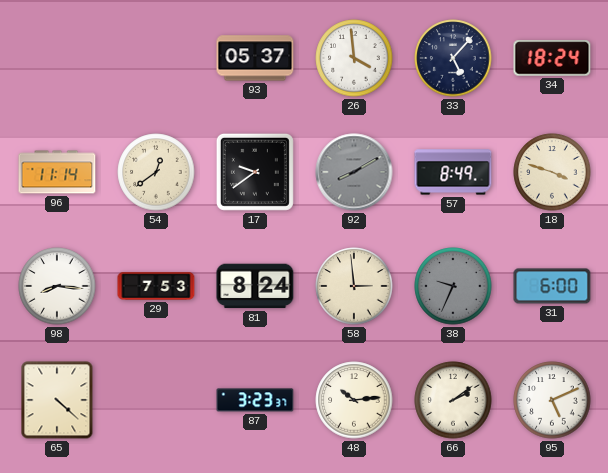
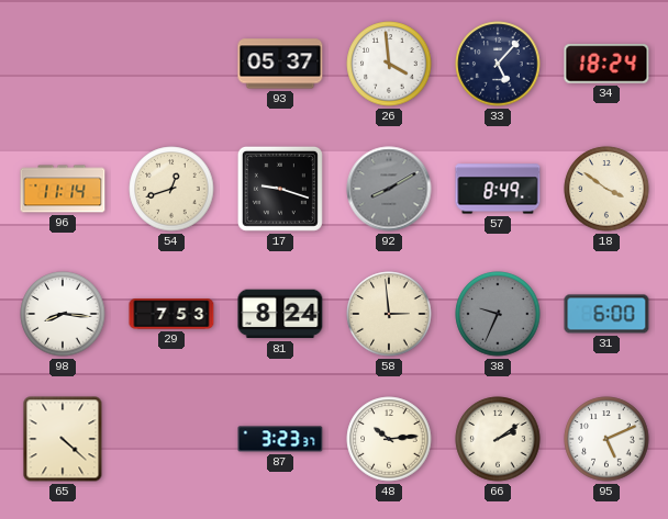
54: 12:39 -> 12:42
17: 9:39 -> 9:18
18: 3:48 -> 3:51
